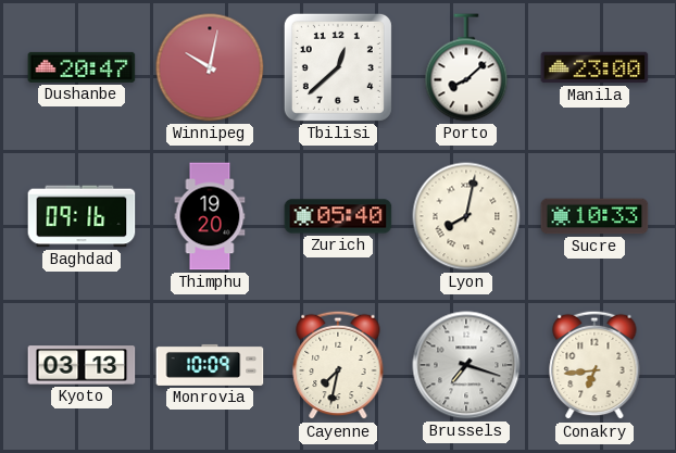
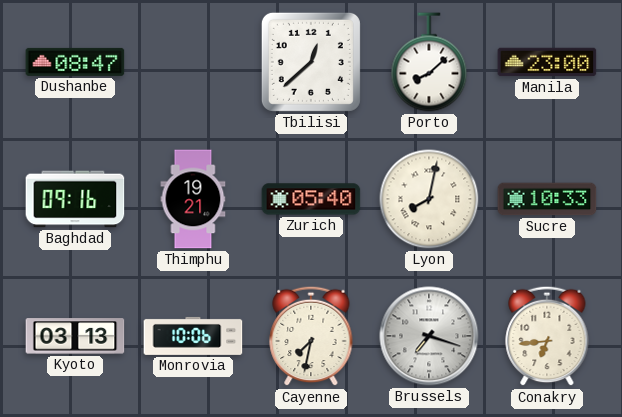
Dushanbe: 20:47 -> 08:47
Winnipeg: 10:02 -> none
Thimphu: 19:20 -> 19:21
Monrovia: 10:09 -> 10:06
